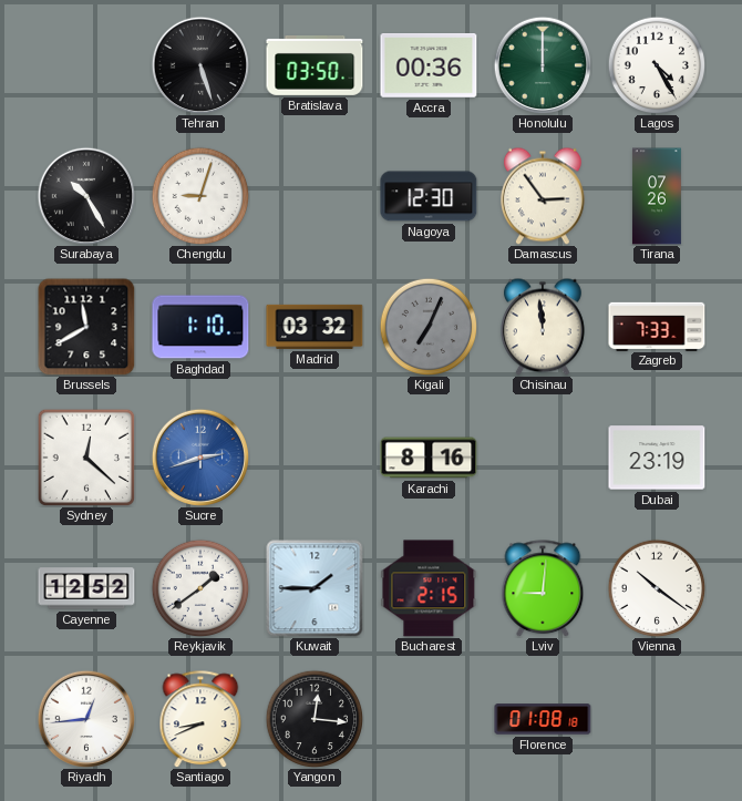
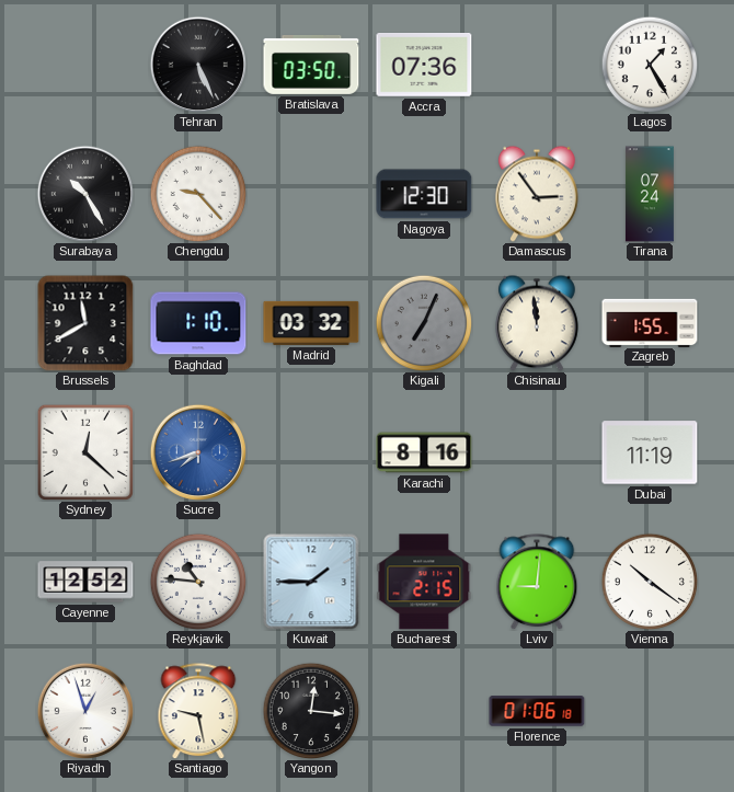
Tehran: 5:27 -> 5:26
Accra: 00:36 -> 07:36
Honolulu: 12:00 -> none
Lagos: 4:25 -> 1:25
Chengdu: 9:03 -> 9:23
Tirana: 07:26 -> 07:24
Zagreb: 7:33 -> 1:55
Sucre: 2:42 -> 7:42
Dubai: 23:19 -> 11:19
Reykjavik: 1:39 -> 10:46
Riyadh: 12:44 -> 12:57
Santiago: 8:41 -> 9:28
Florence: 01:08 -> 01:06
